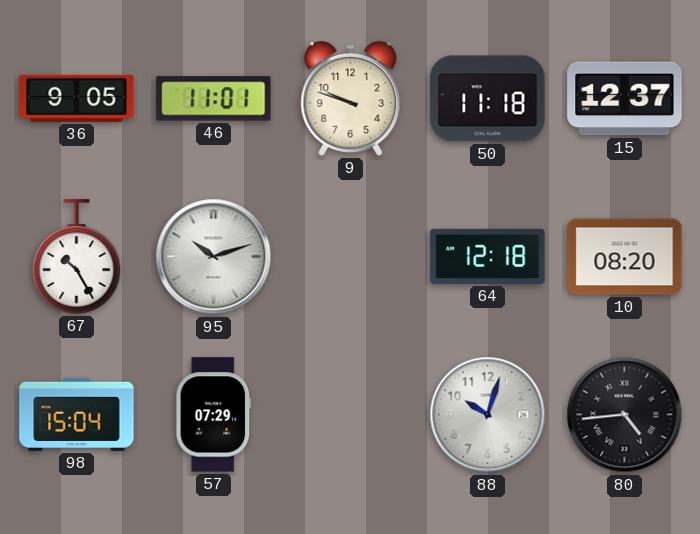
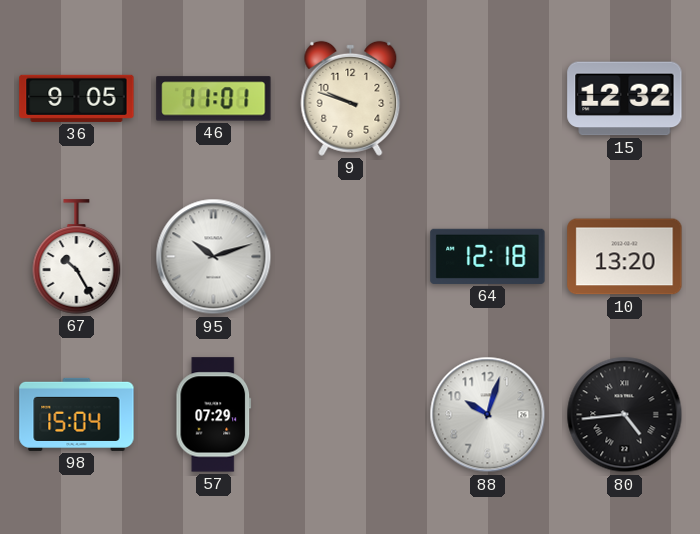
50: 11:18 -> none
15: 12:37 -> 12:32
10: 08:20 -> 13:20
